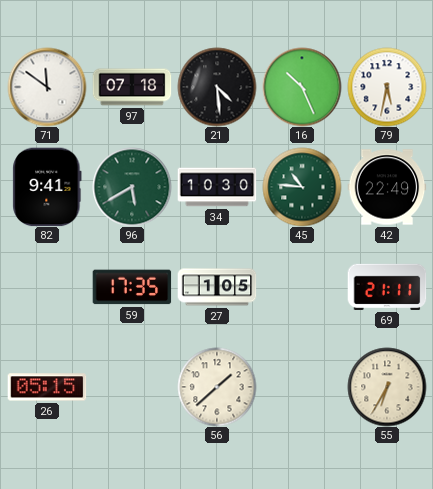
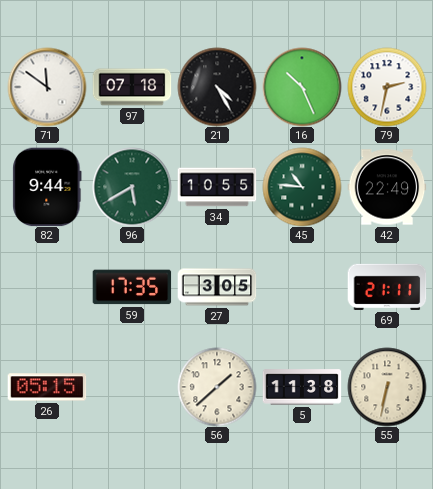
21: 4:29 -> 4:25
79: 5:32 -> 2:32
82: 9:41 -> 9:44
34: 10:30 -> 10:55
27: 1:05 -> 3:05
5: none -> 11:38
55: 6:35 -> 6:32
